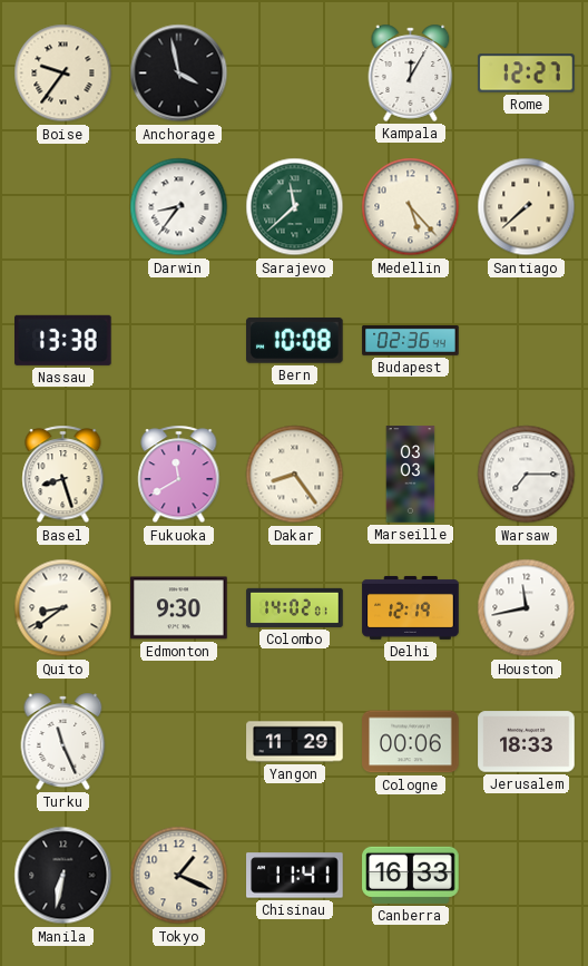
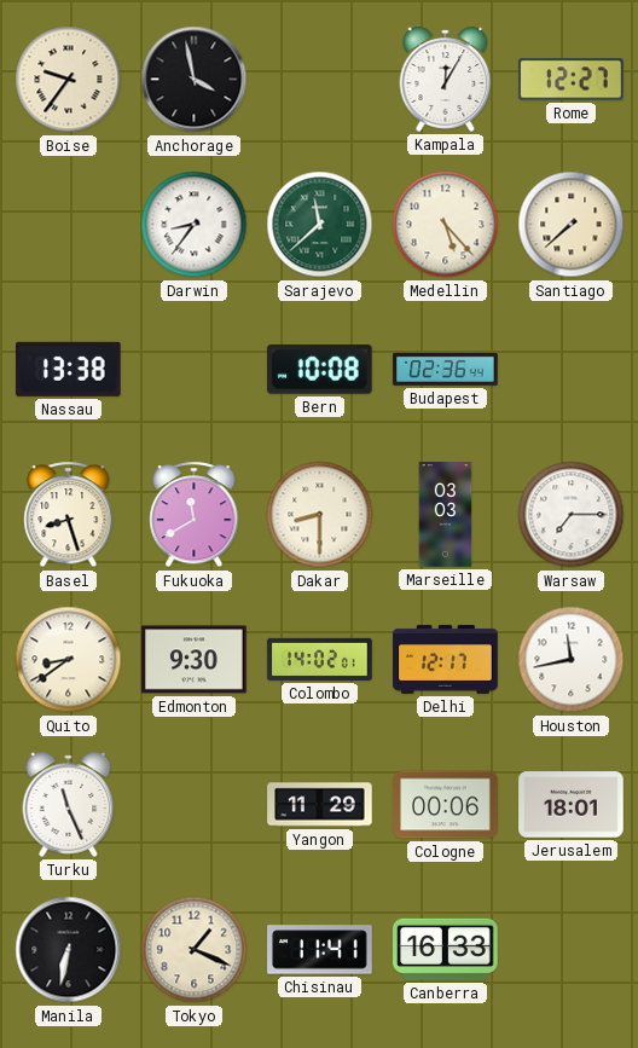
Dakar: 8:24 -> 8:30
Delhi: 12:19 -> 12:17
Jerusalem: 18:33 -> 18:01
